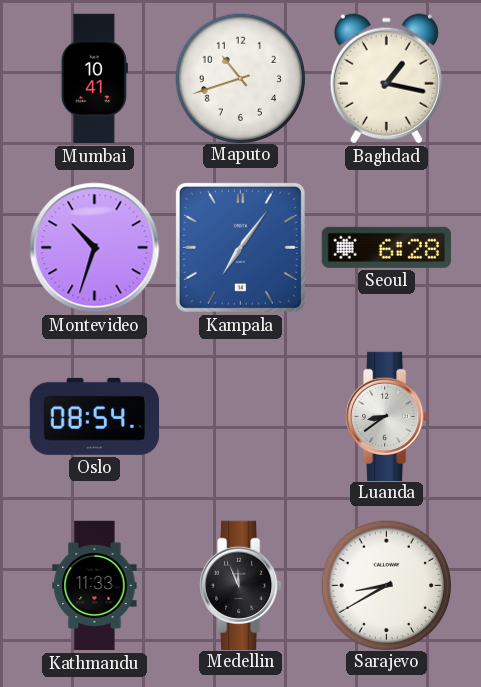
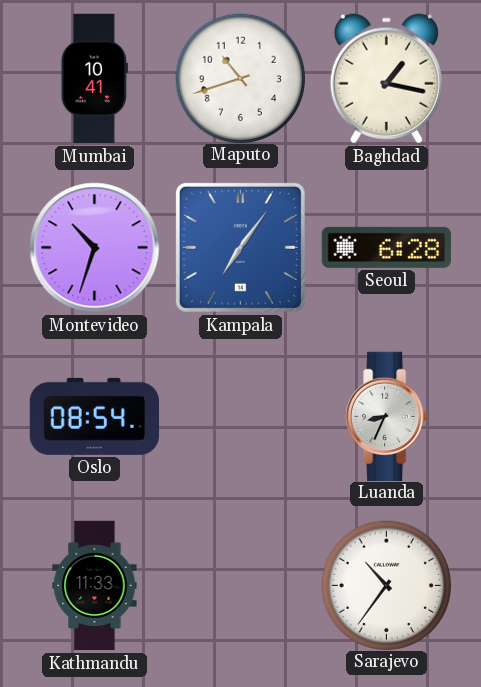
Luanda: 8:39 -> 8:34
Medellin: 11:56 -> none
Sarajevo: 8:40 -> 10:36
